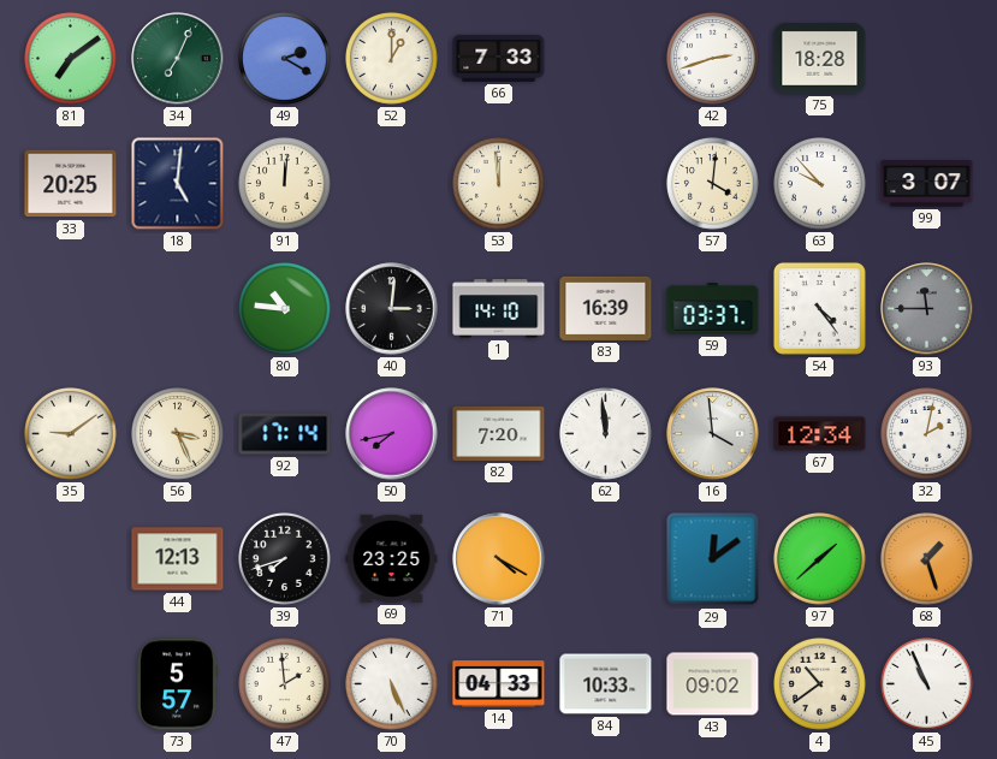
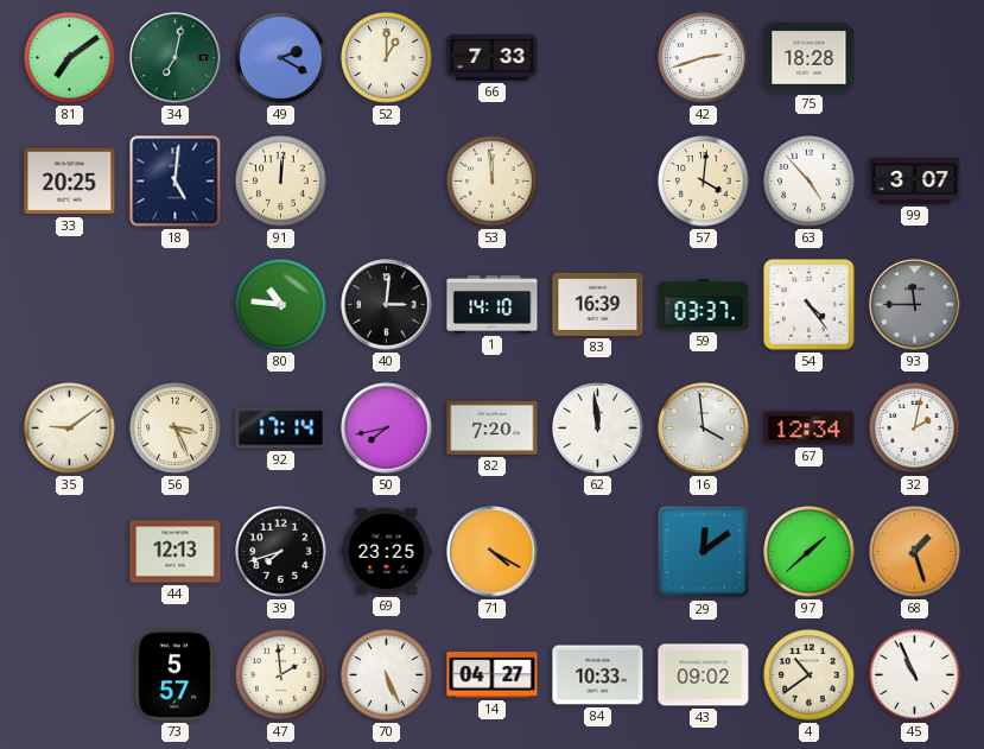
34: 7:04 -> 7:02
63: 9:53 -> 4:53
14: 04:33 -> 04:27
